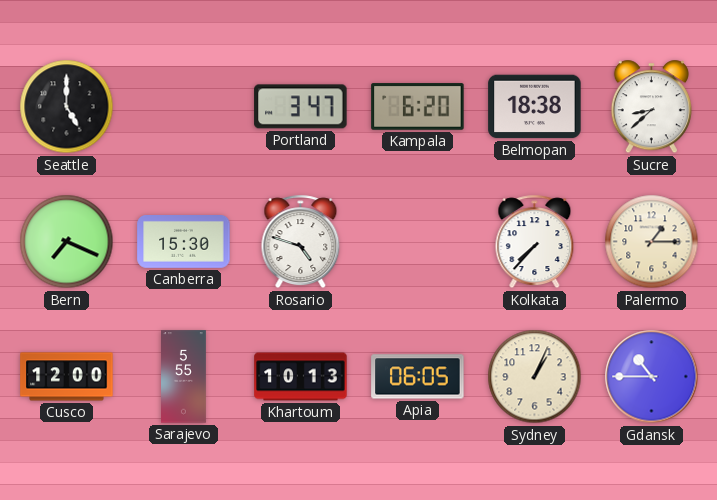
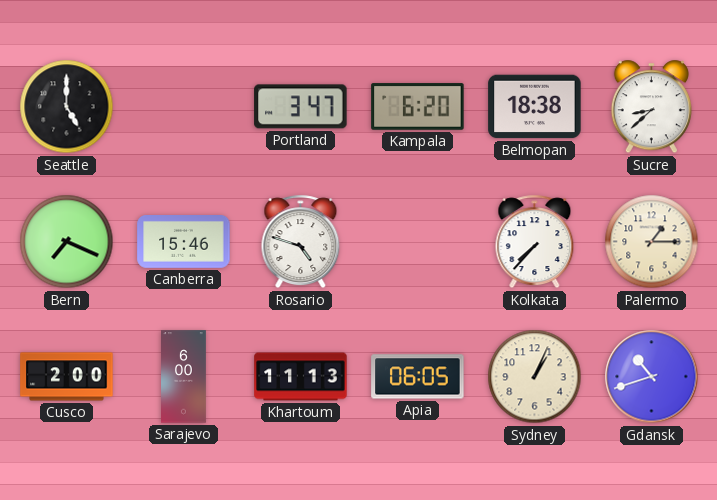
Canberra: 15:30 -> 15:46
Cusco: 12:00 -> 2:00
Sarajevo: 5:55 -> 6:00
Khartoum: 10:13 -> 11:13
Gdansk: 10:45 -> 10:42
